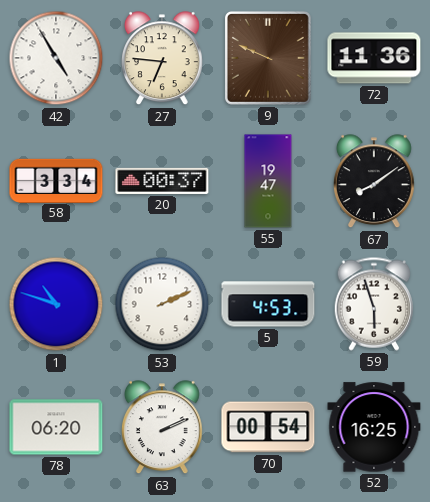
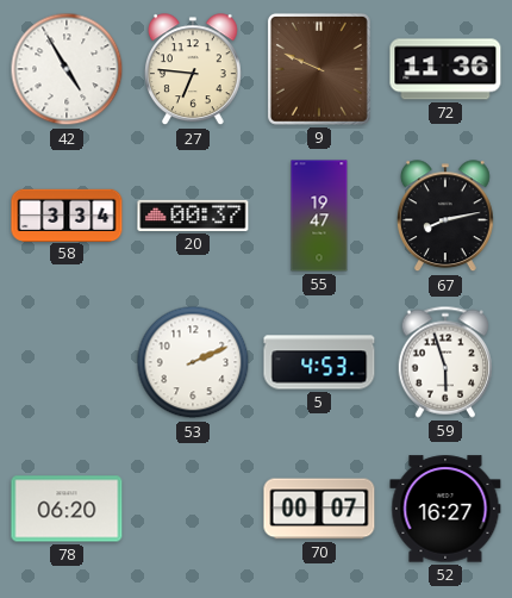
67: 8:09 -> 8:13
1: 10:48 -> none
63: 2:11 -> none
70: 00:54 -> 00:07
52: 16:25 -> 16:27
